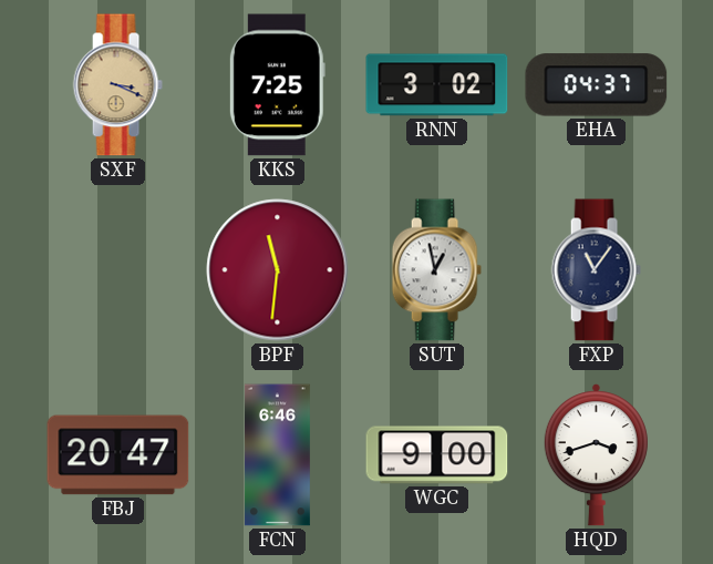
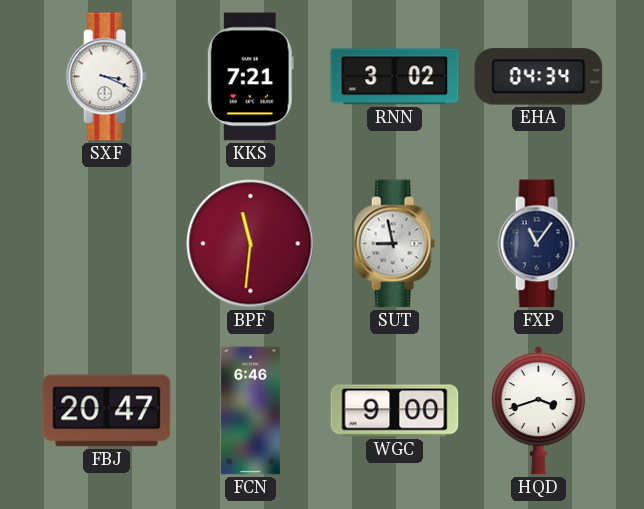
SXF dial: champagne -> white
KKS: 7:25 -> 7:21
EHA: 04:37 -> 04:34
SUT: 12:58 -> 8:58
